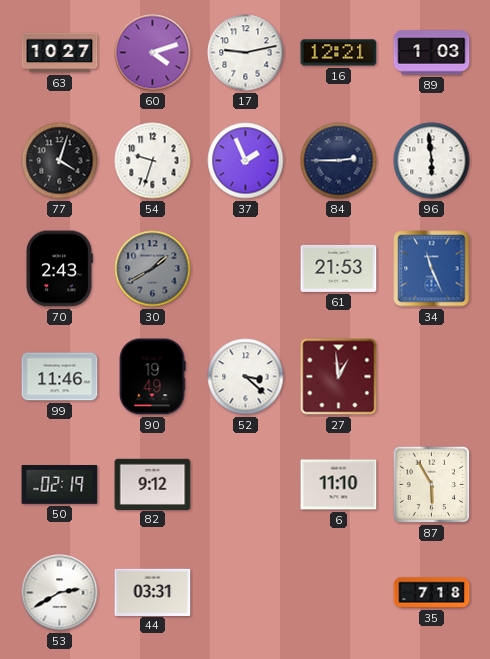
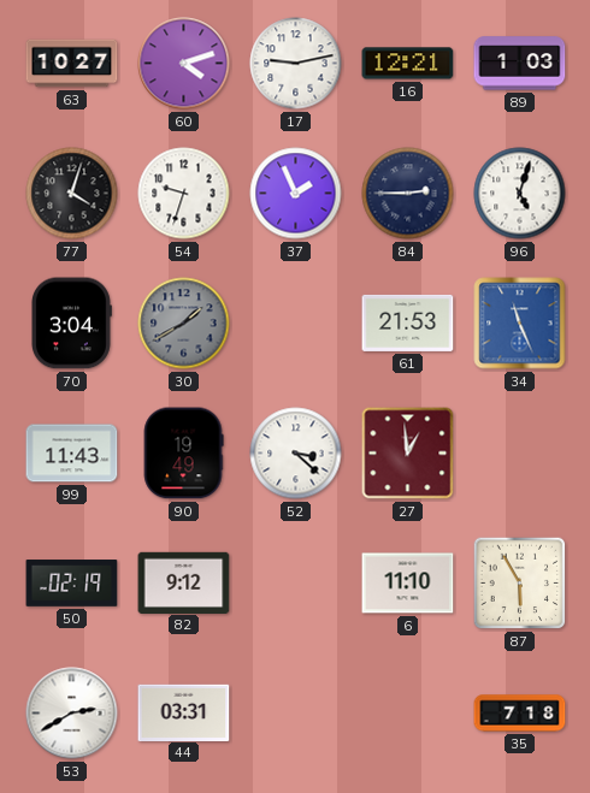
96: 5:59 -> 5:03
70: 2:43 -> 3:04
99: 11:46 -> 11:43
